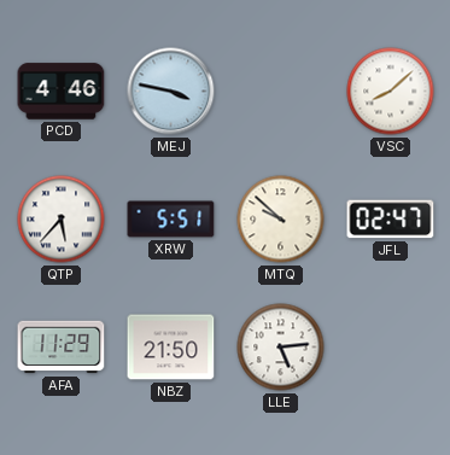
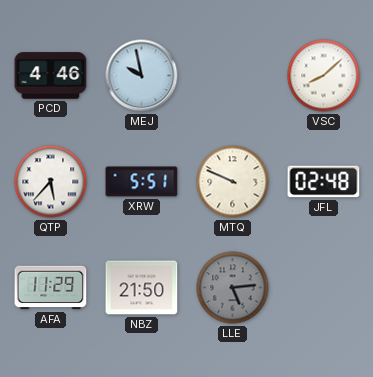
MEJ: 3:47 -> 9:58
MTQ: 9:52 -> 9:49
JFL: 02:47 -> 02:48
LLE dial: white -> grey
